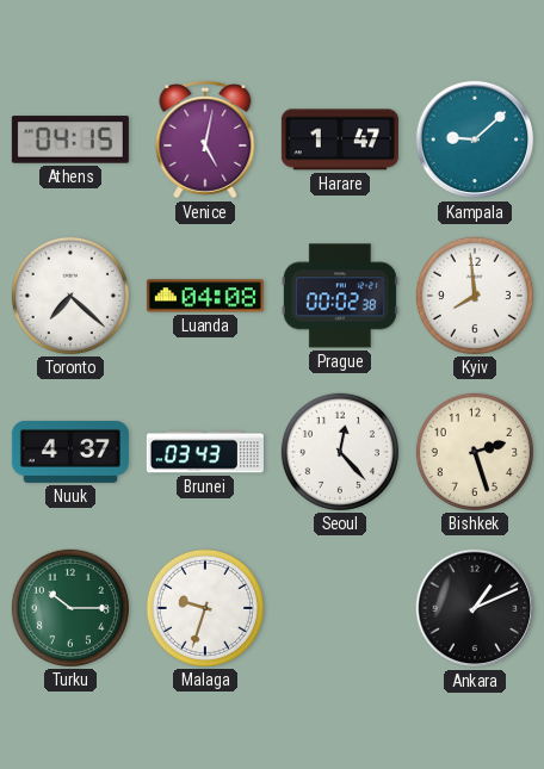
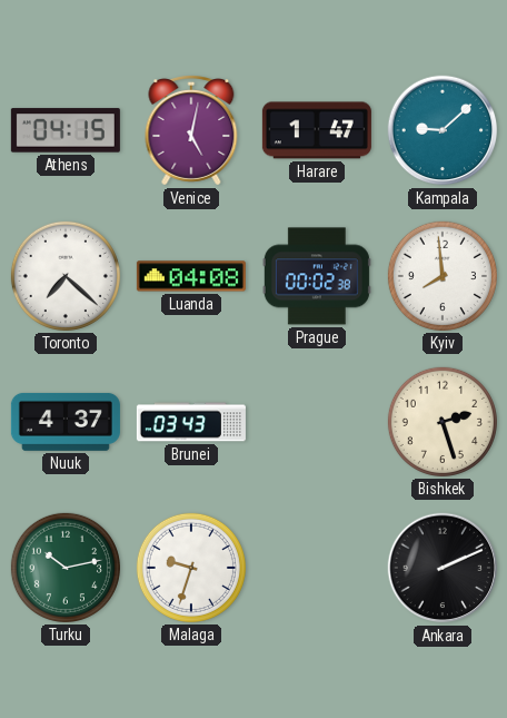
Seoul: 12:23 -> none
Turku: 10:15 -> 10:13
Ankara: 1:11 -> 2:11
